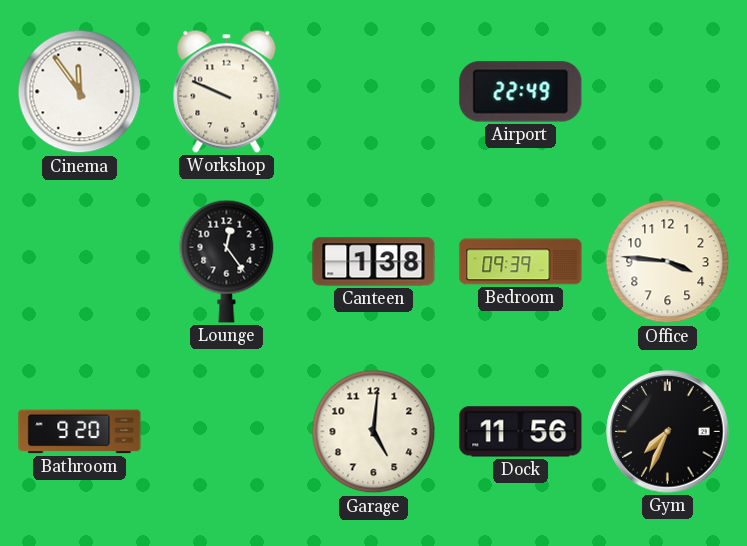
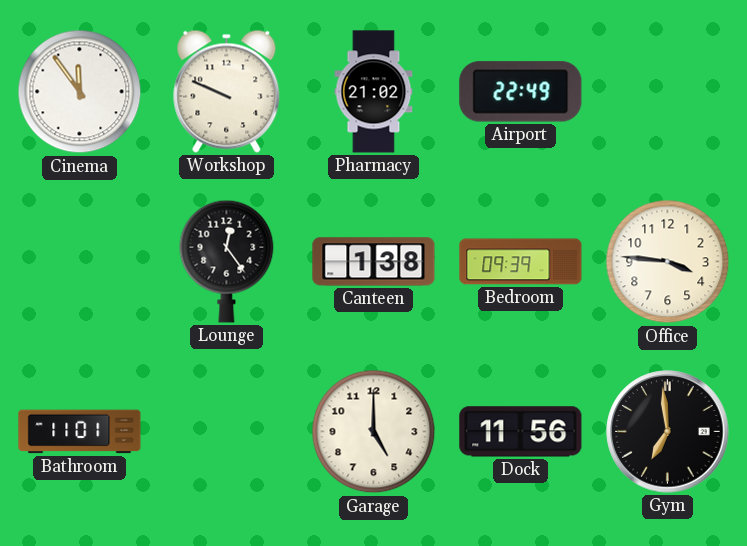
Pharmacy: none -> 21:02
Bathroom: 9:20 -> 11:01
Garage: 5:01 -> 5:00
Gym: 7:34 -> 6:59
